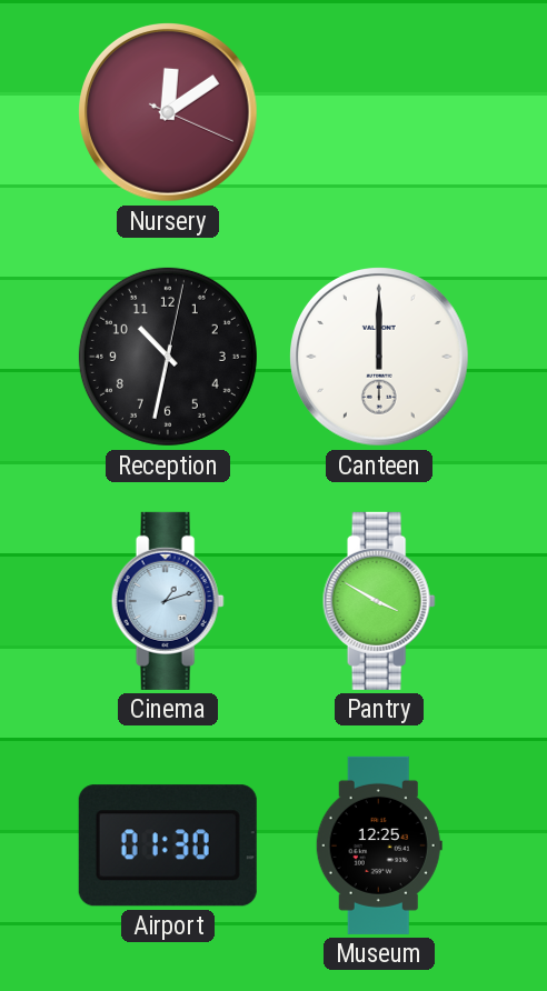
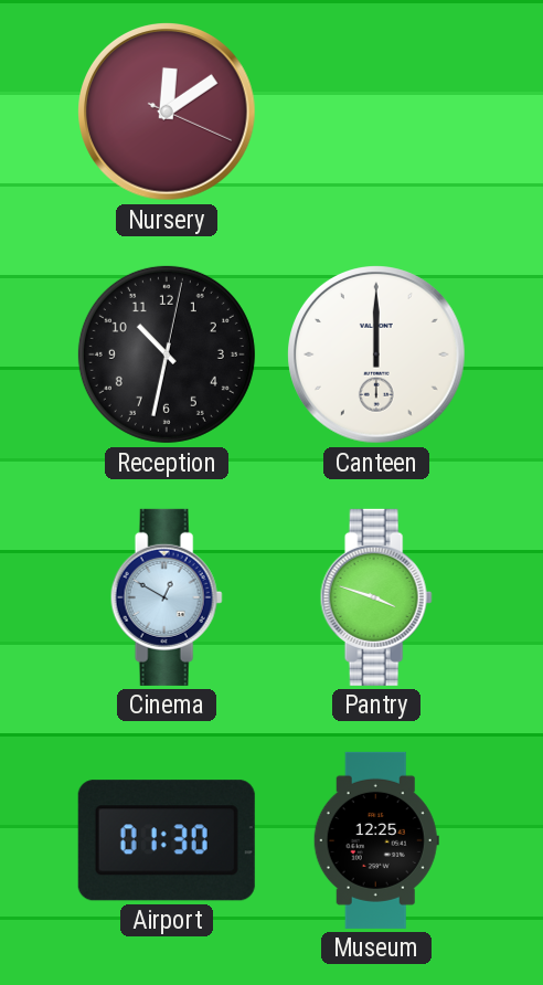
Cinema: 1:12 -> 12:50
Pantry: 3:50 -> 3:48
